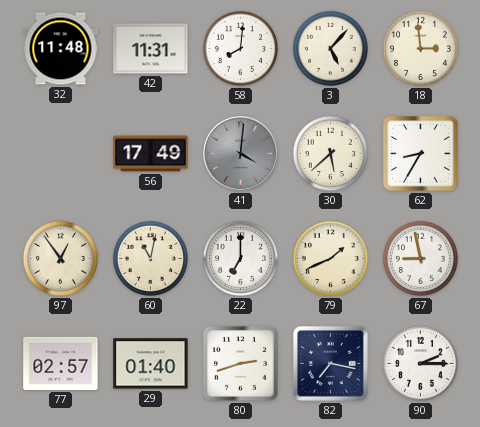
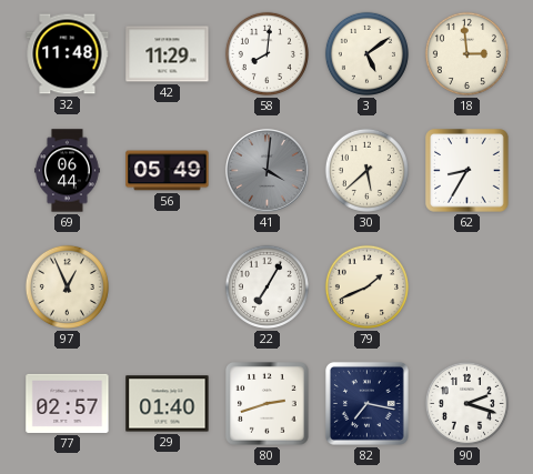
42: 11:31 -> 11:29
3: 5:07 -> 5:09
69: none -> 06:44
56: 17:49 -> 05:49
97: 12:54 -> 12:56
60: 11:02 -> none
22: 7:00 -> 7:05
67: 8:58 -> none
90: 2:15 -> 2:18
